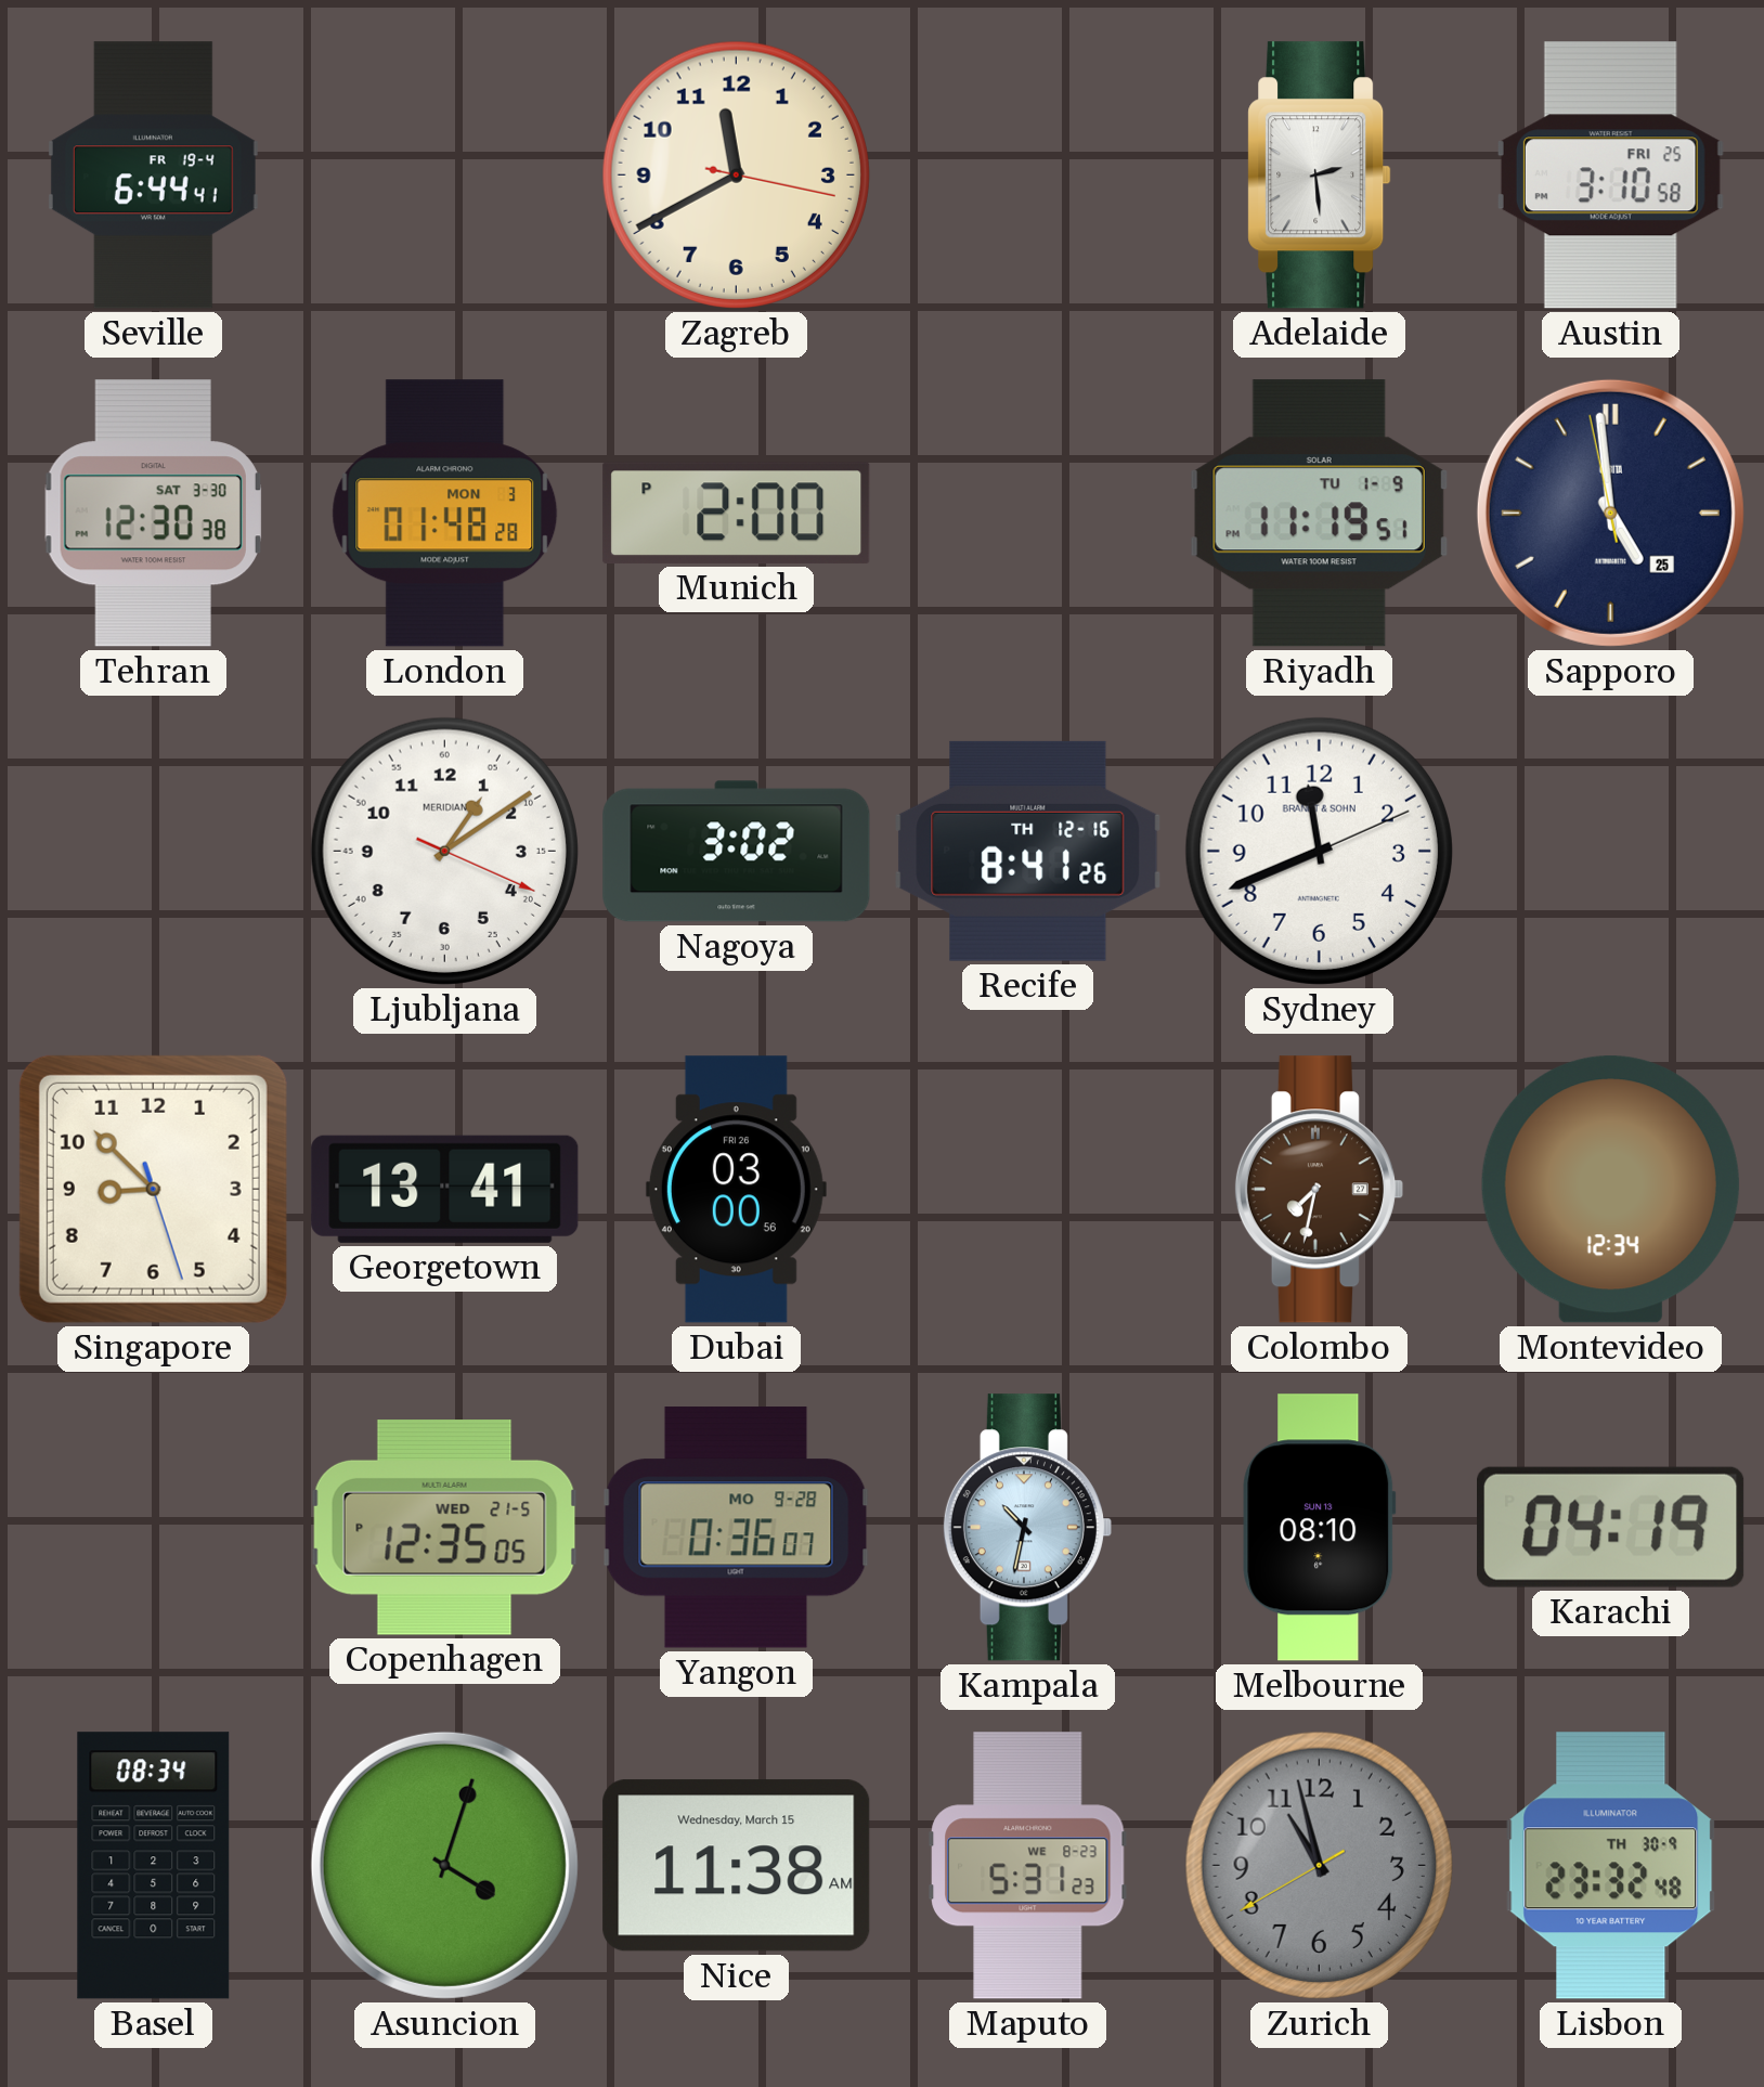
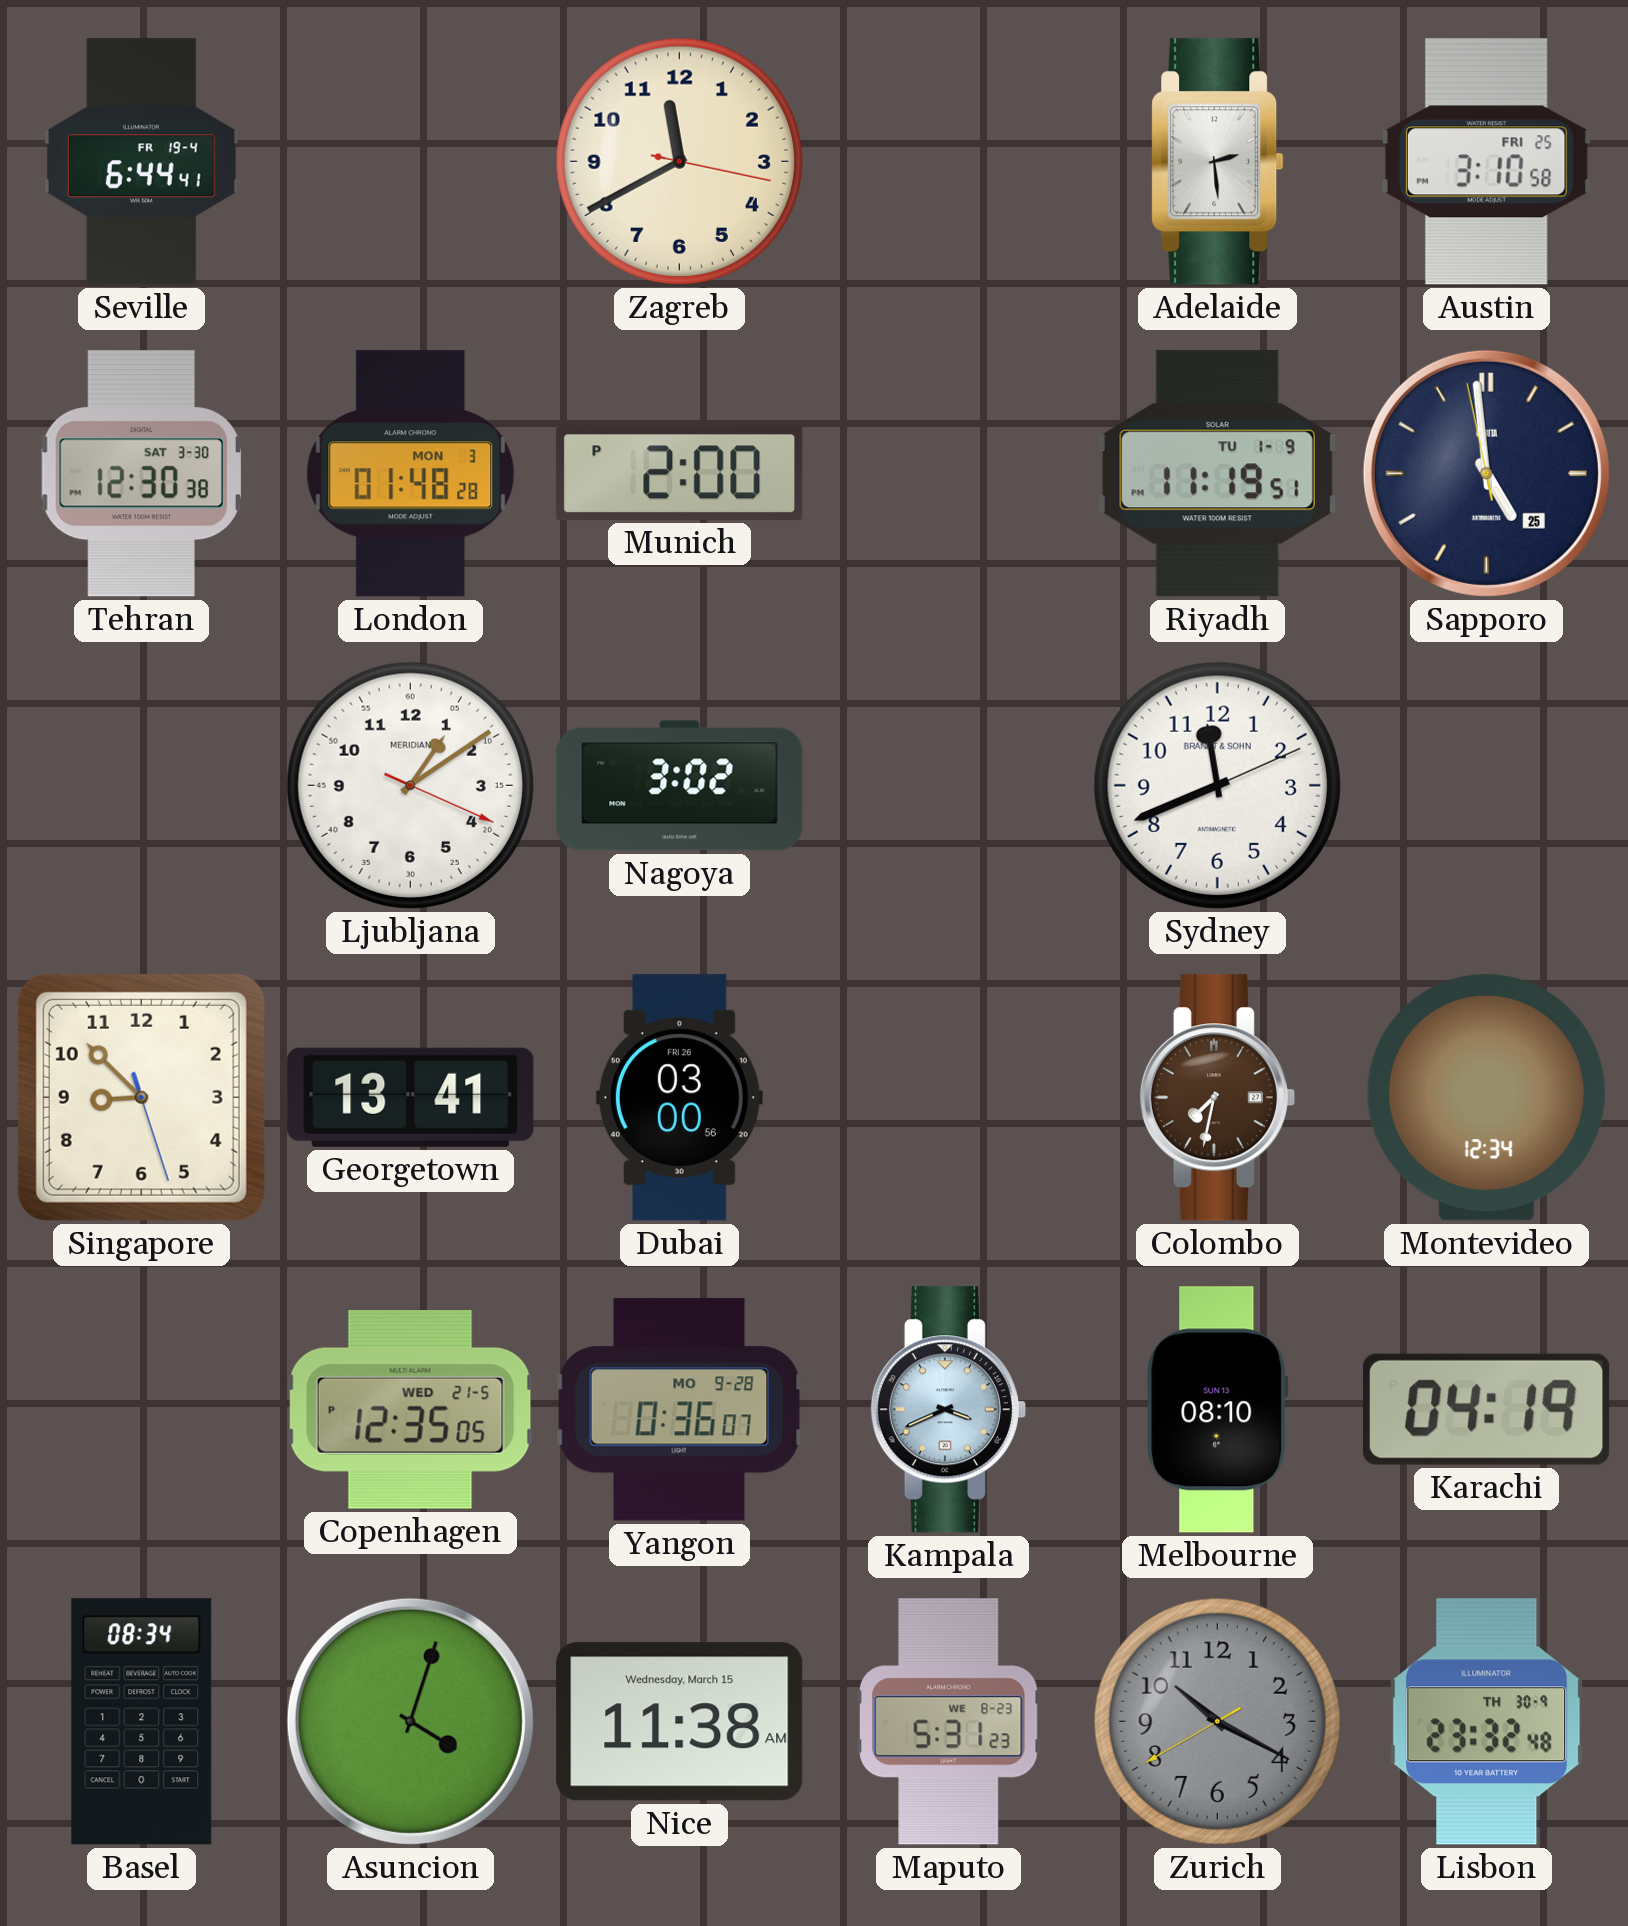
Recife: 8:41 -> none
Kampala: 10:32 -> 3:41
Zurich: 10:57 -> 10:19
